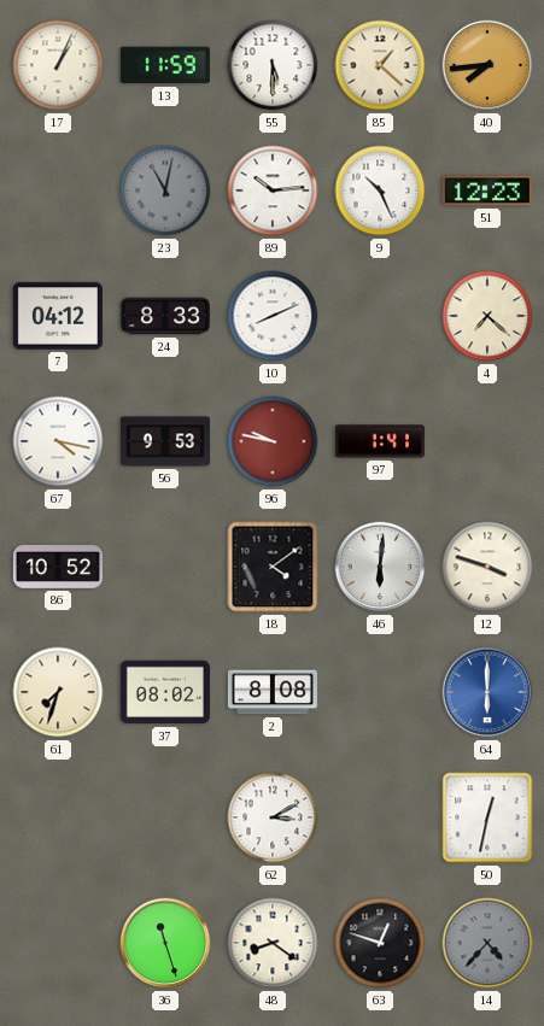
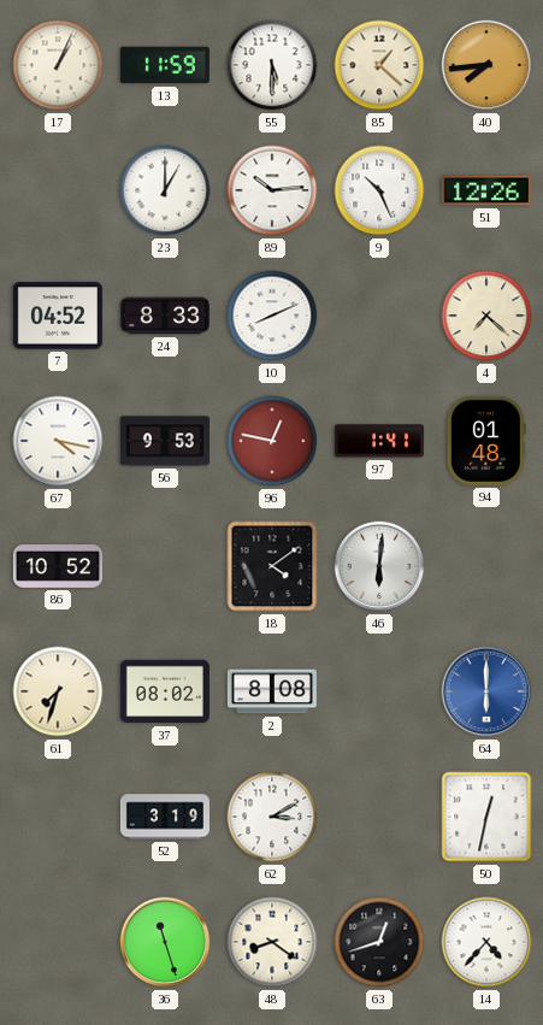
23: 11:02 -> 1:00
23 dial: grey -> white
51: 12:23 -> 12:26
7: 04:12 -> 04:52
96: 9:47 -> 12:47
94: none -> 01:48
12: 3:48 -> none
52: none -> 3:19
63: 12:48 -> 12:42
14 dial: grey -> white
